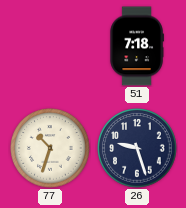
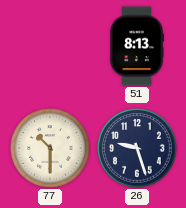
51: 7:18 -> 8:13
77: 10:33 -> 10:30
